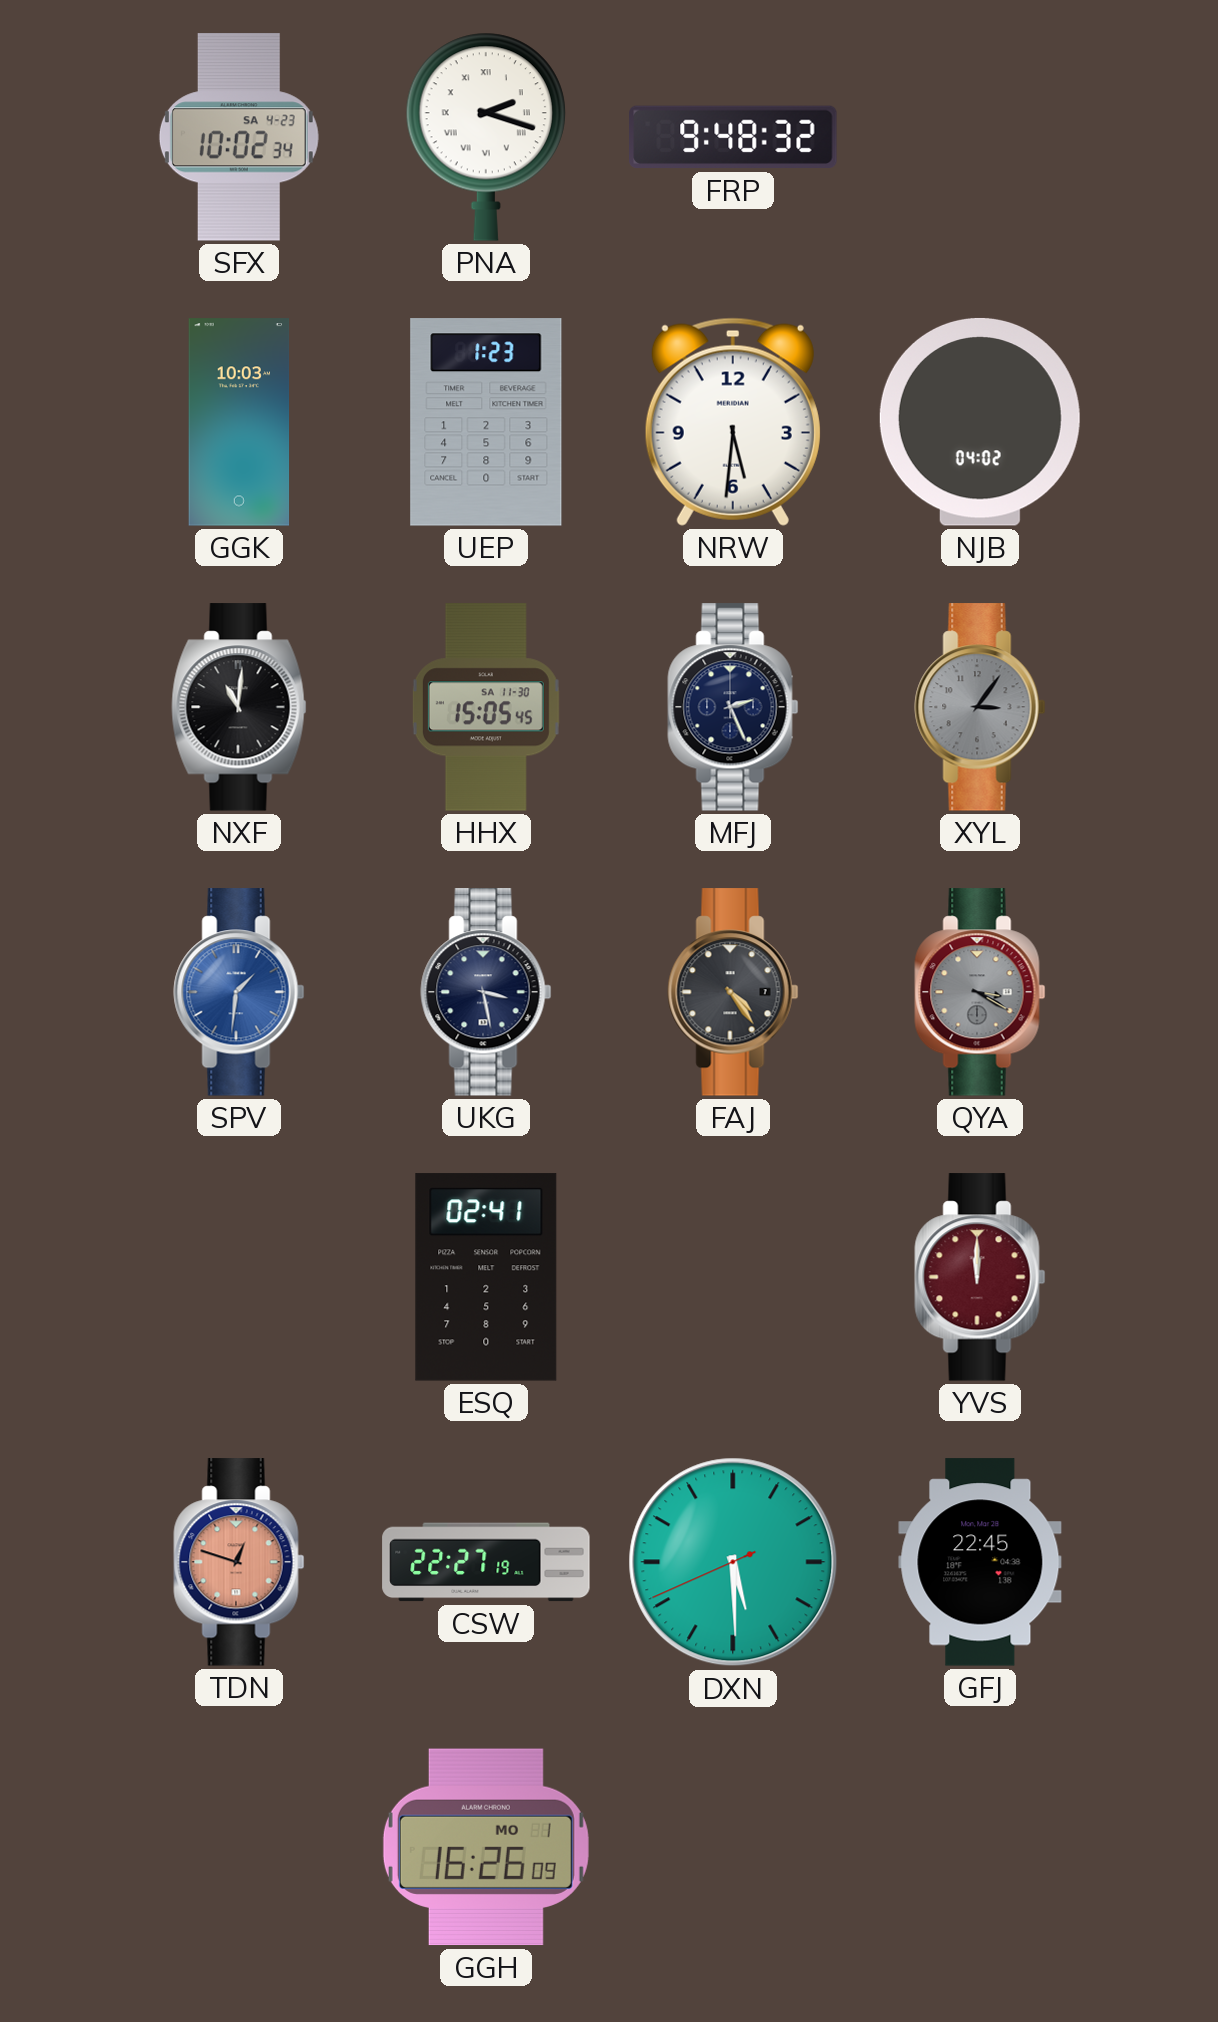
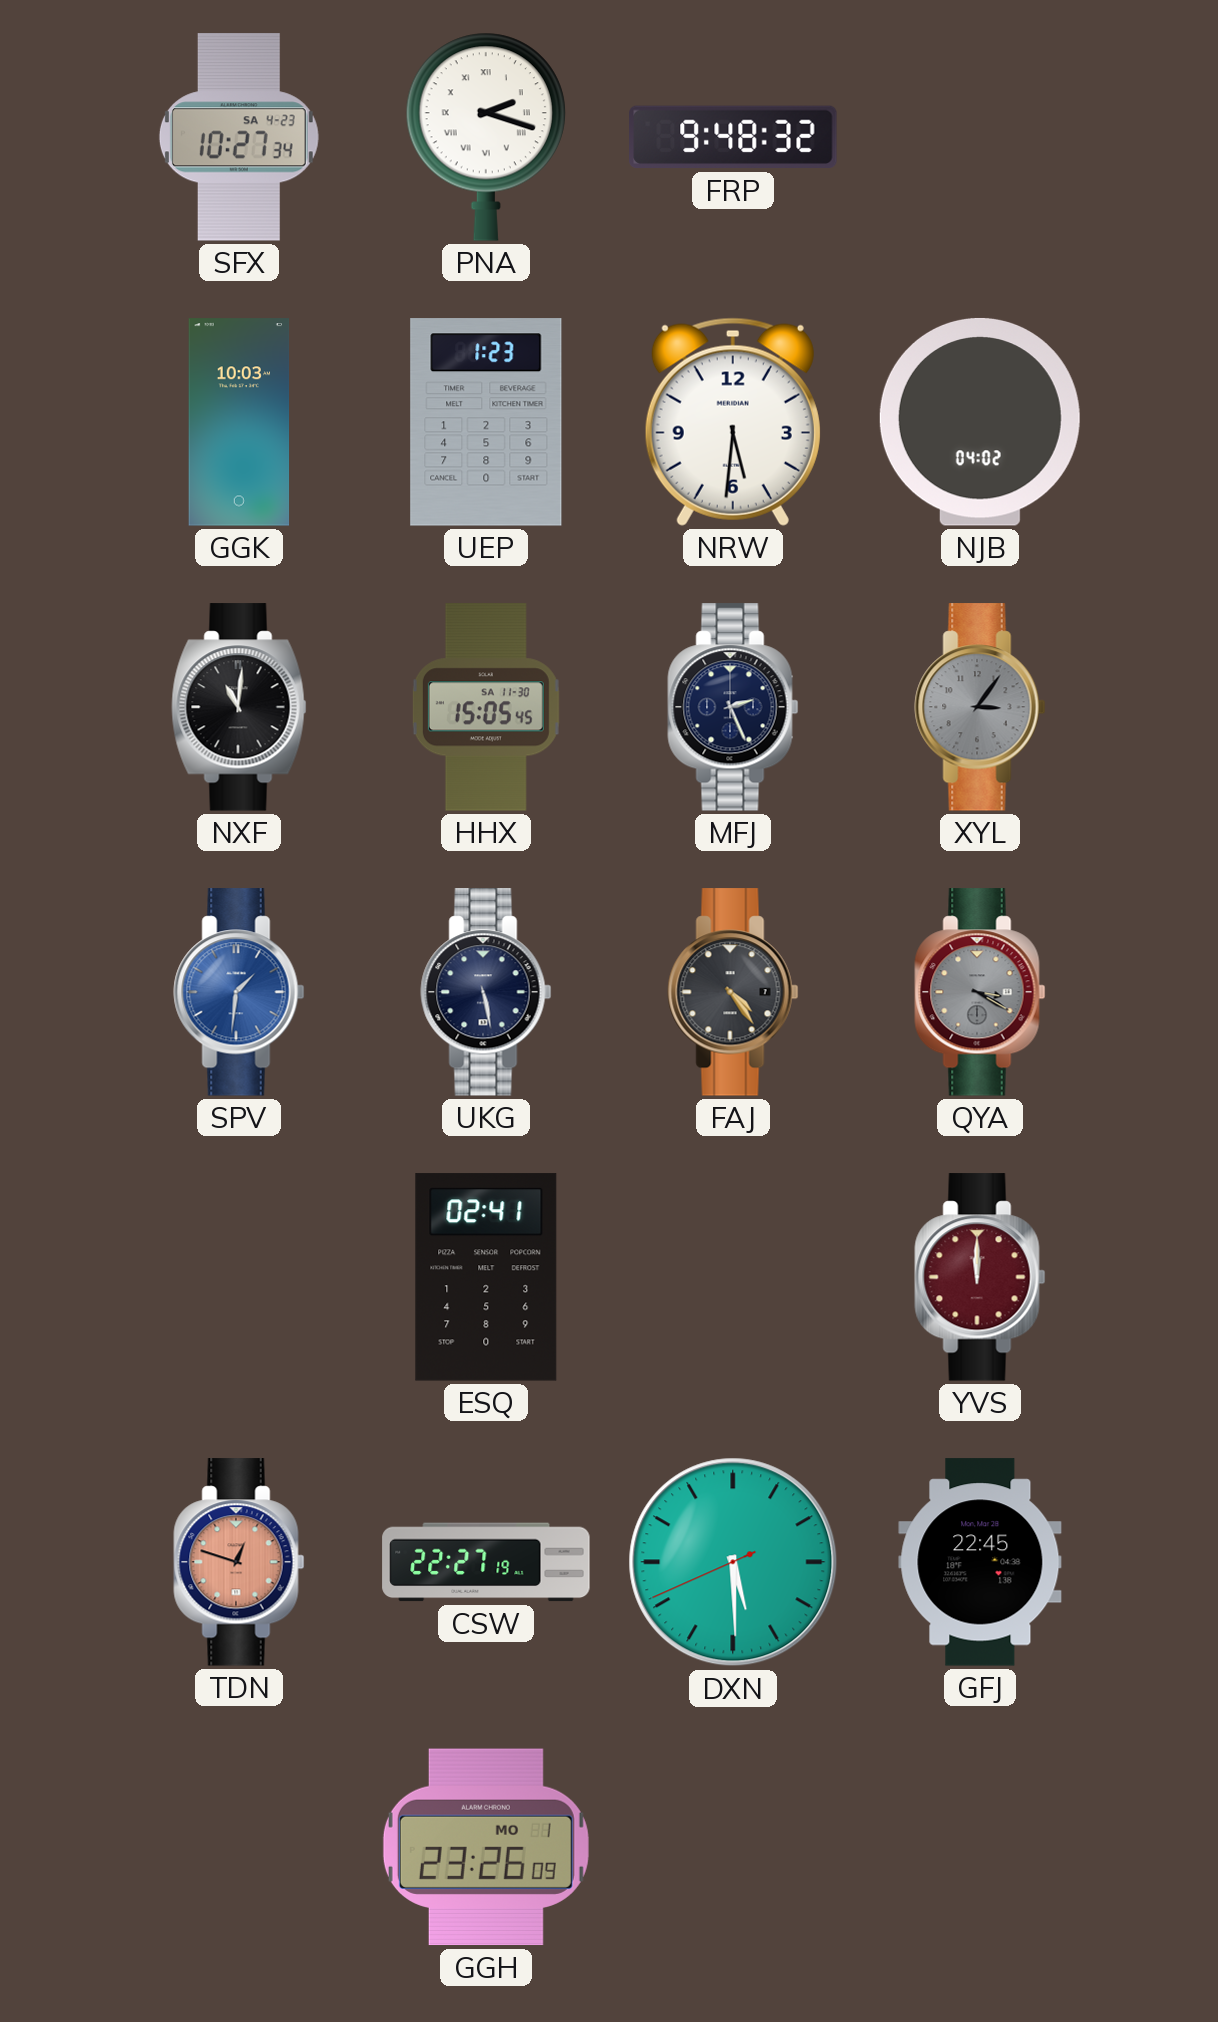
SFX: 10:02 -> 10:27
UKG: 3:28 -> 5:28
GGH: 16:26 -> 23:26
